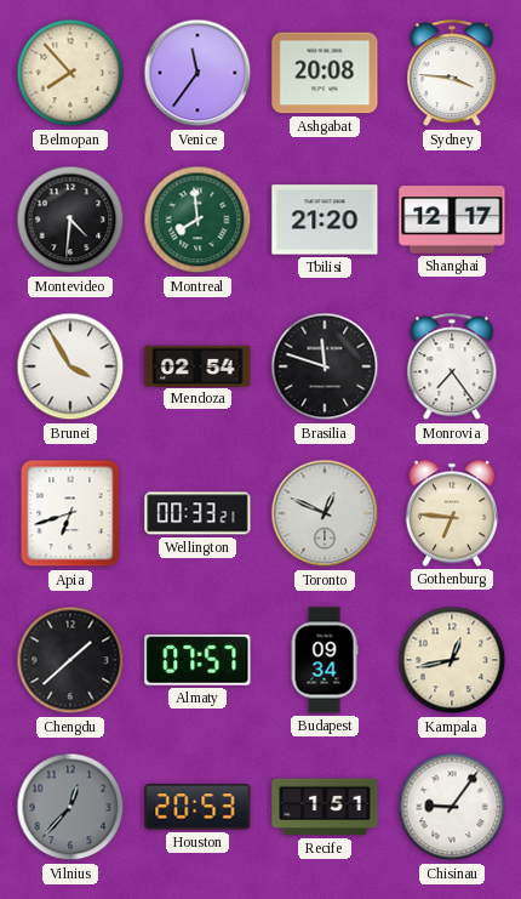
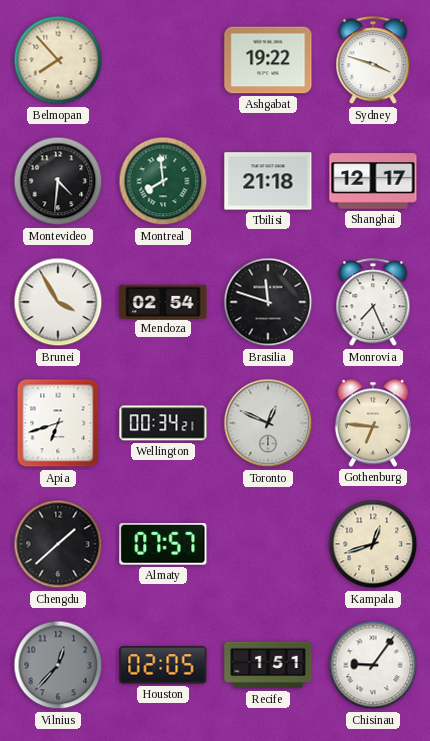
Venice: 11:36 -> none
Ashgabat: 20:08 -> 19:22
Sydney: 3:46 -> 3:48
Tbilisi: 21:20 -> 21:18
Monrovia: 7:24 -> 7:26
Wellington: 00:33 -> 00:34
Budapest: 09:34 -> none
Kampala: 12:43 -> 12:42
Houston: 20:53 -> 02:05
